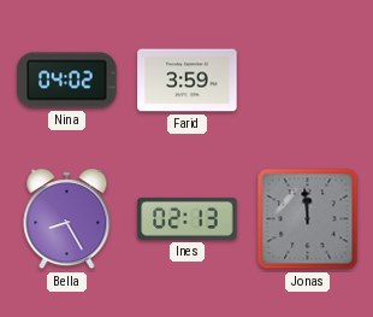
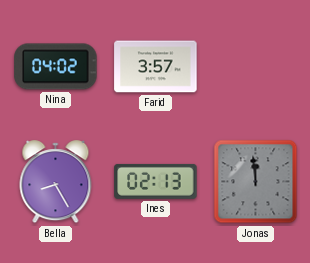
Farid: 3:59 -> 3:57
